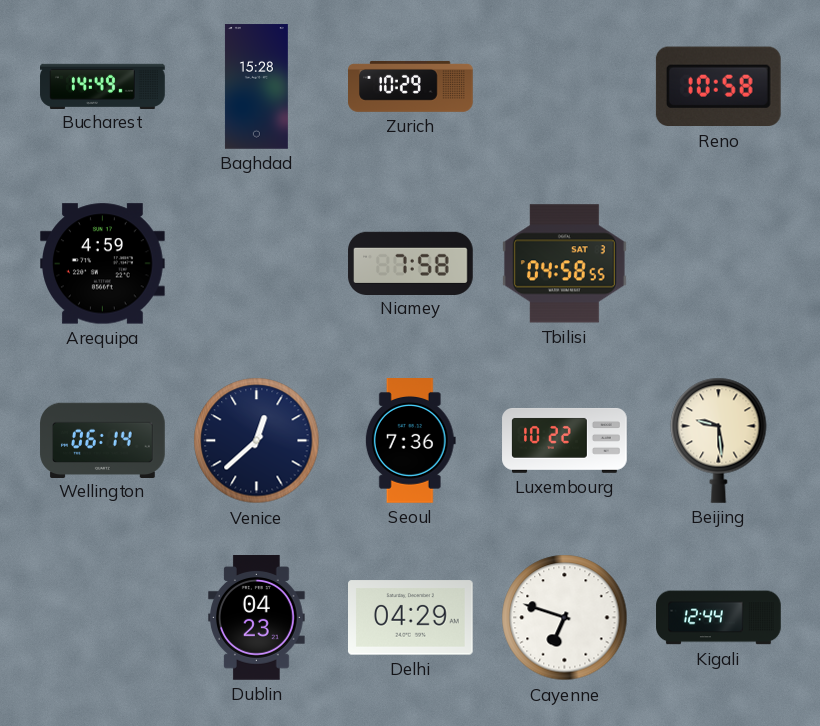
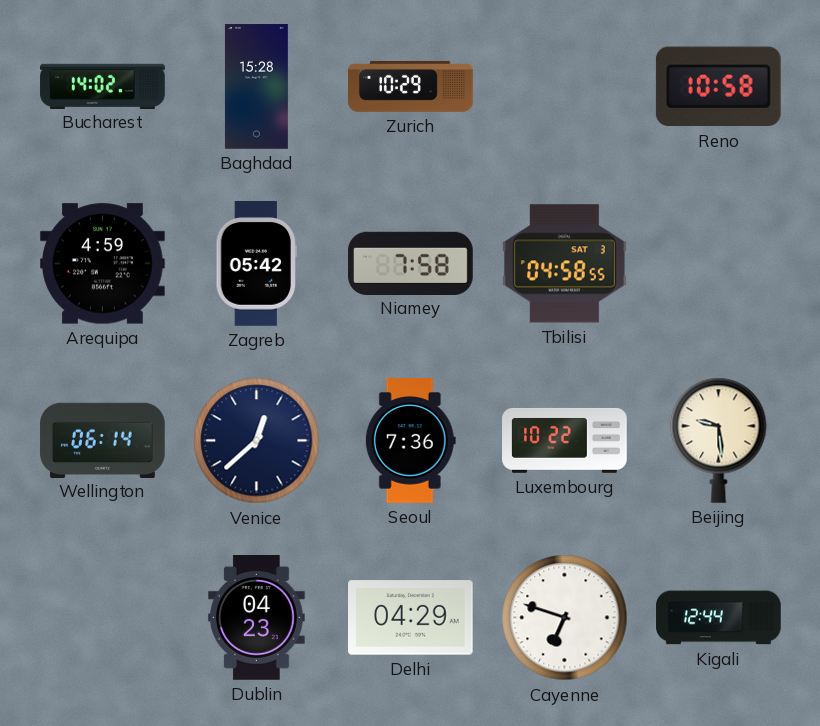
Bucharest: 14:49 -> 14:02
Zagreb: none -> 05:42
